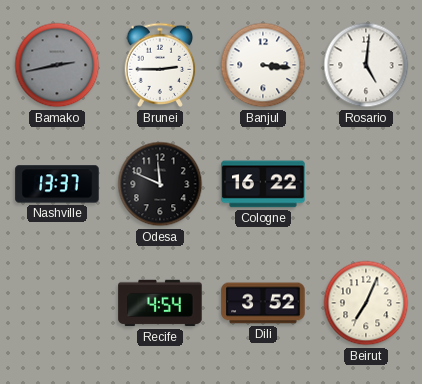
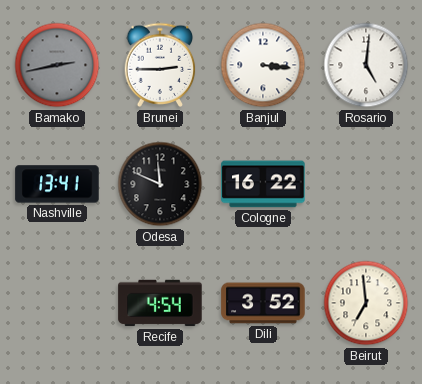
Nashville: 13:37 -> 13:41
Beirut: 7:04 -> 6:59
